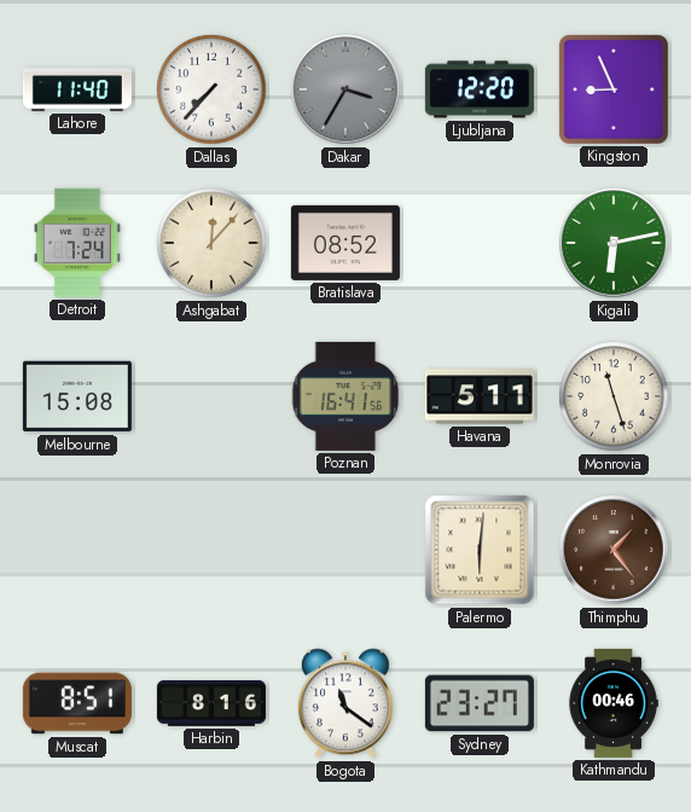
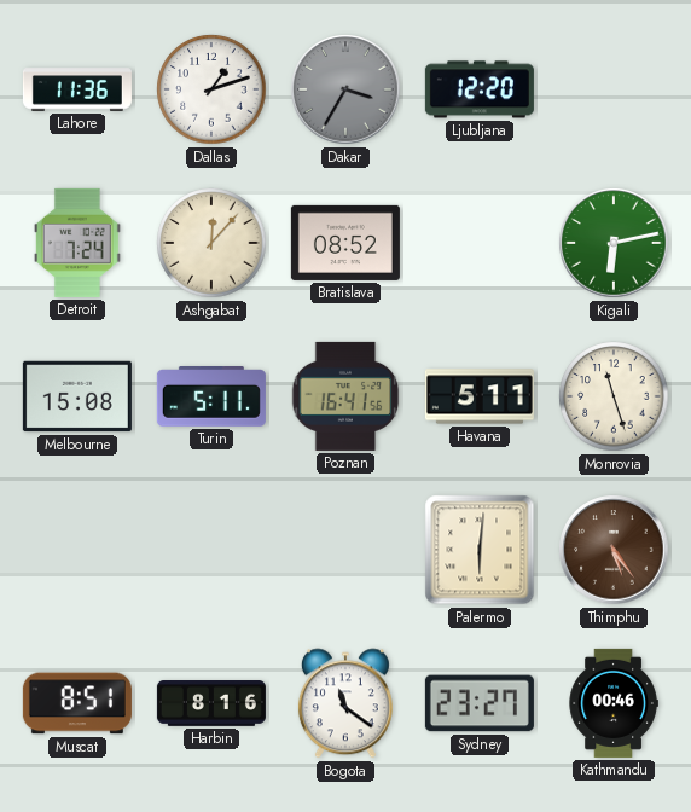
Lahore: 11:40 -> 11:36
Dallas: 7:37 -> 1:12
Kingston: 8:56 -> none
Turin: none -> 5:11
Thimphu: 1:24 -> 5:24
